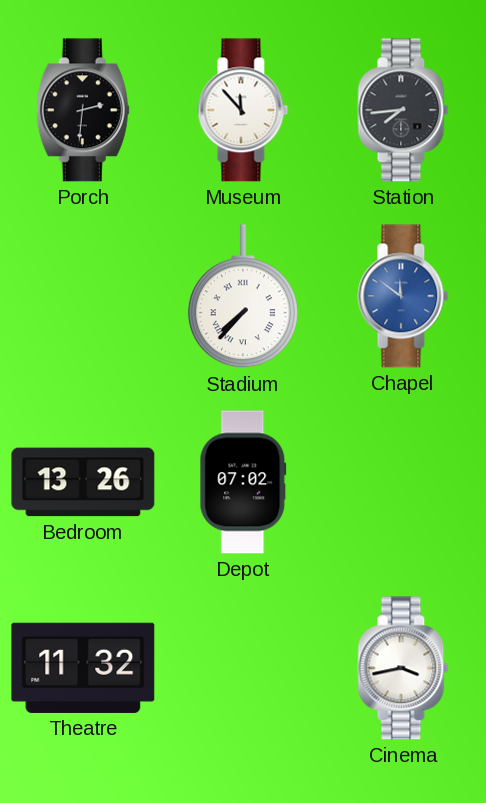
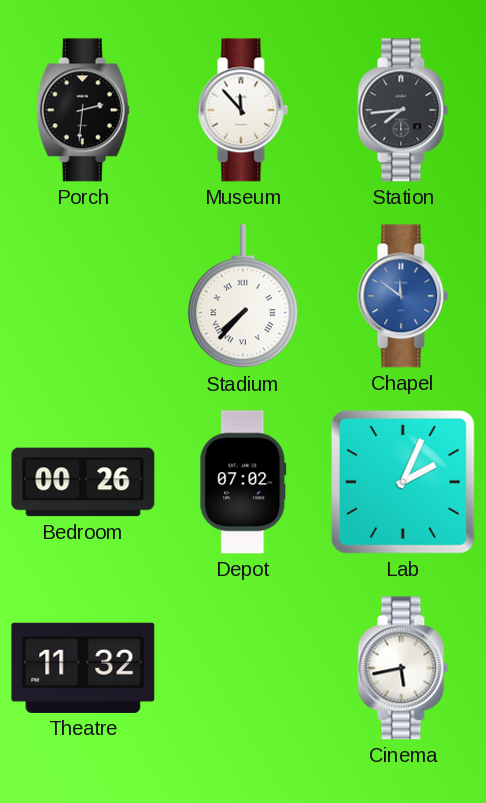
Bedroom: 13:26 -> 00:26
Lab: none -> 2:04
Cinema: 3:43 -> 5:43
